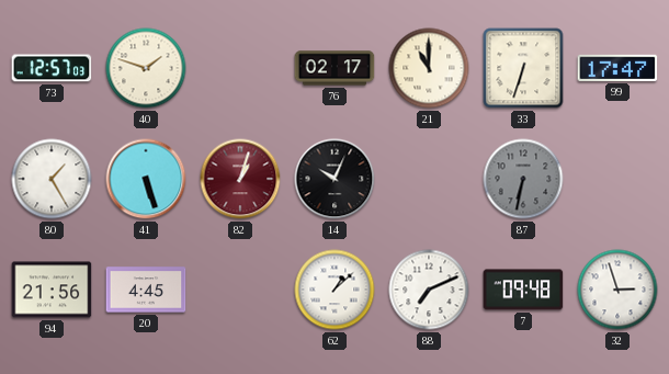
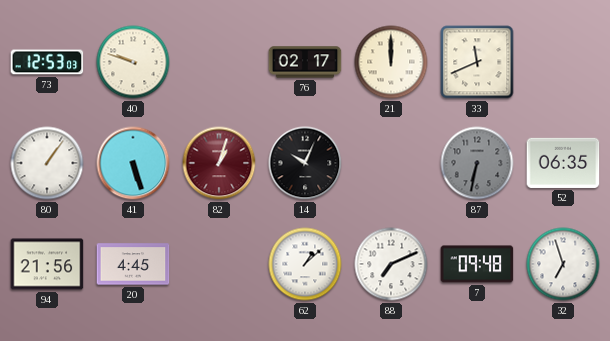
73: 12:57 -> 12:53
40: 1:48 -> 9:48
21: 11:00 -> 12:00
33: 6:33 -> 11:41
99: 17:47 -> none
80: 1:25 -> 1:06
52: none -> 06:35
32: 2:57 -> 6:57
